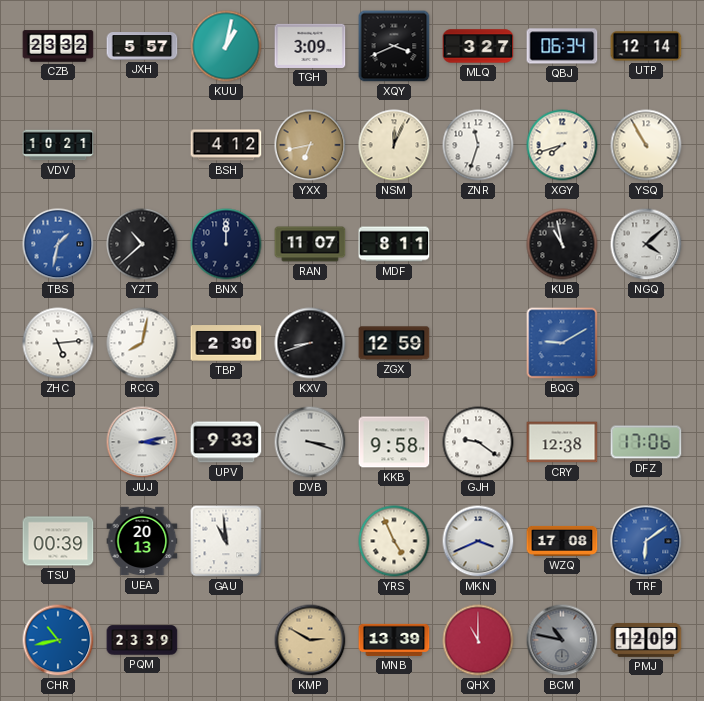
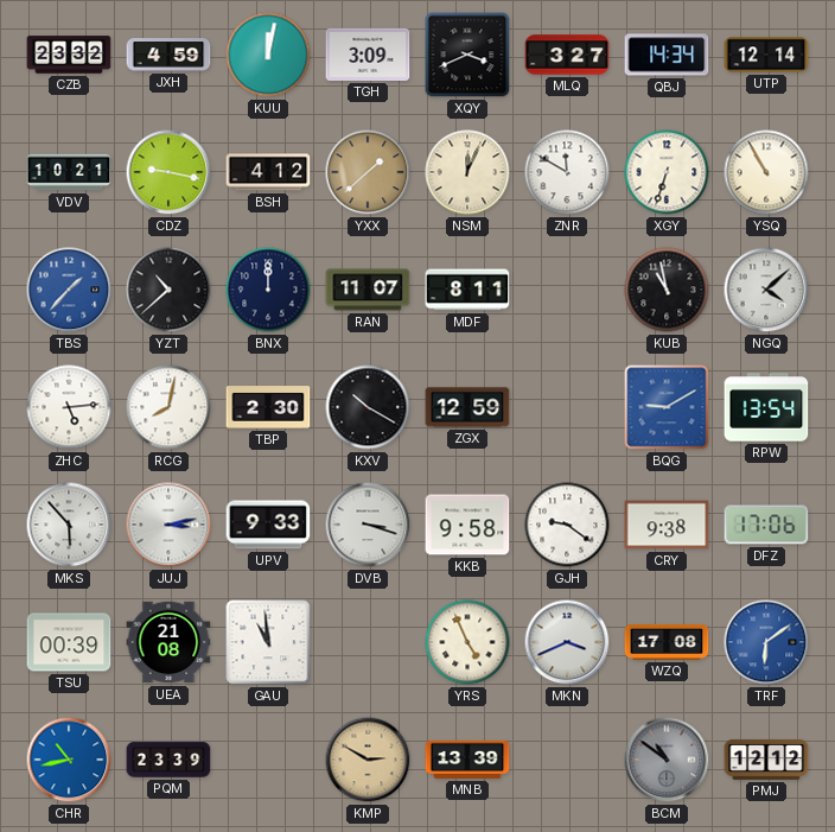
JXH: 5:57 -> 4:59
KUU: 1:02 -> 12:02
QBJ: 06:34 -> 14:34
CDZ: none -> 9:17
YXX: 6:43 -> 1:38
ZNR: 11:33 -> 11:50
XGY: 7:42 -> 6:33
TBS: 1:32 -> 1:37
KXV: 8:42 -> 10:20
RPW: none -> 13:54
MKS: none -> 5:53
CRY: 12:38 -> 9:38
UEA: 20:13 -> 21:08
QHX: 11:00 -> none
BCM: 10:47 -> 10:51
PMJ: 12:09 -> 12:12
